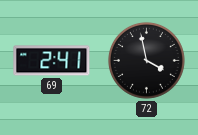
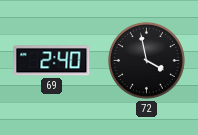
69: 2:41 -> 2:40
